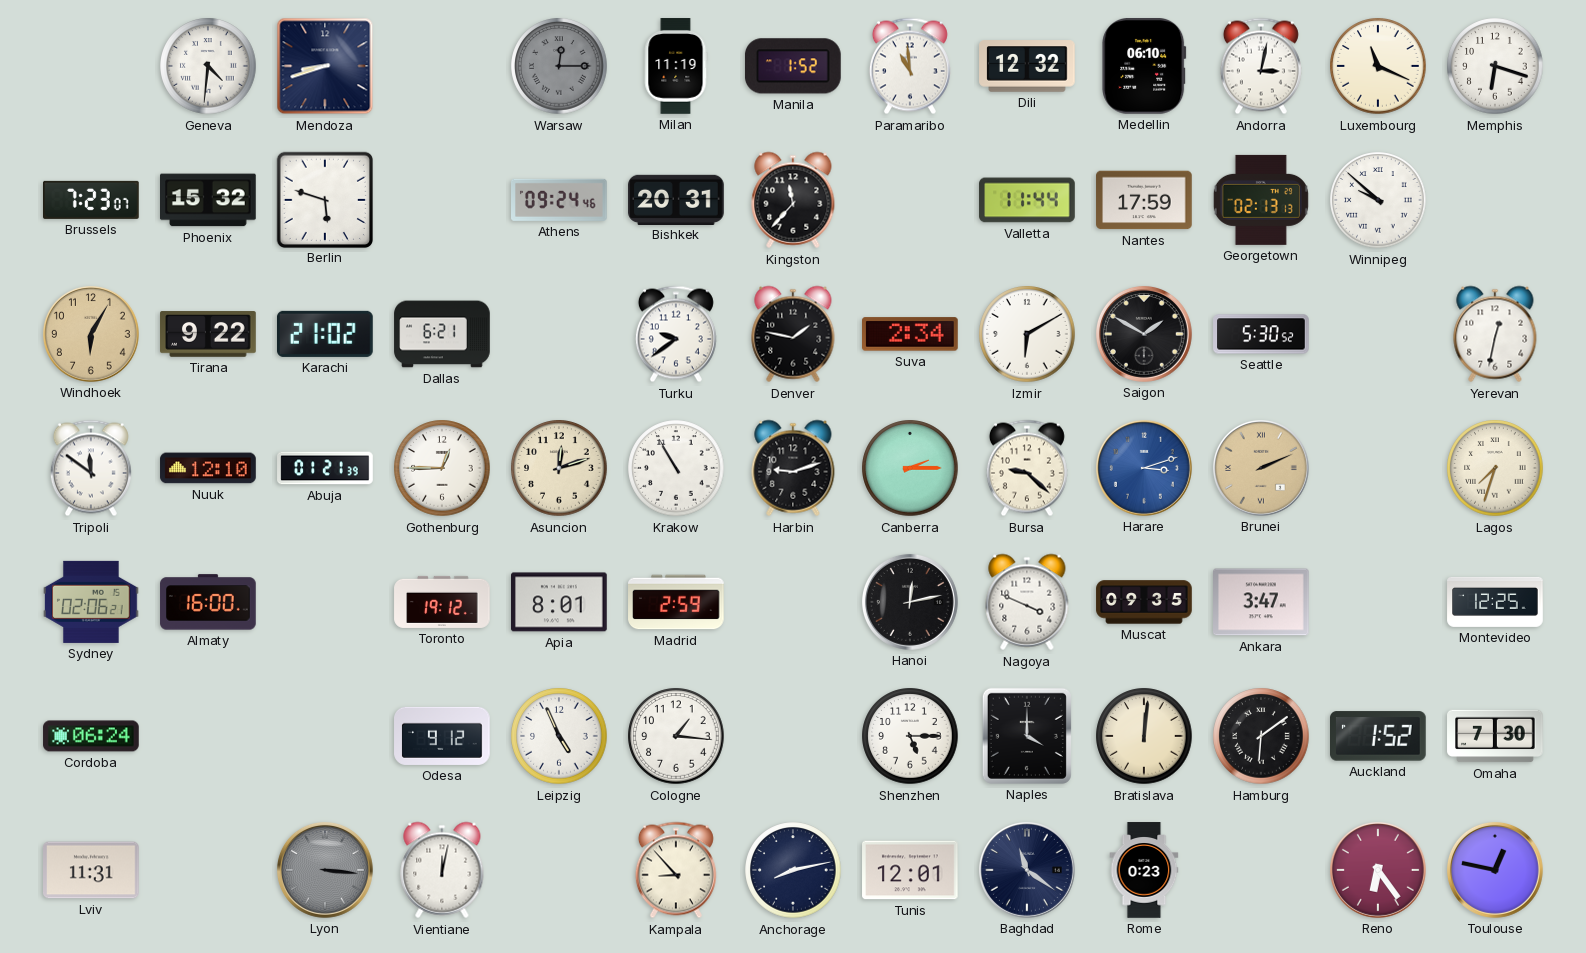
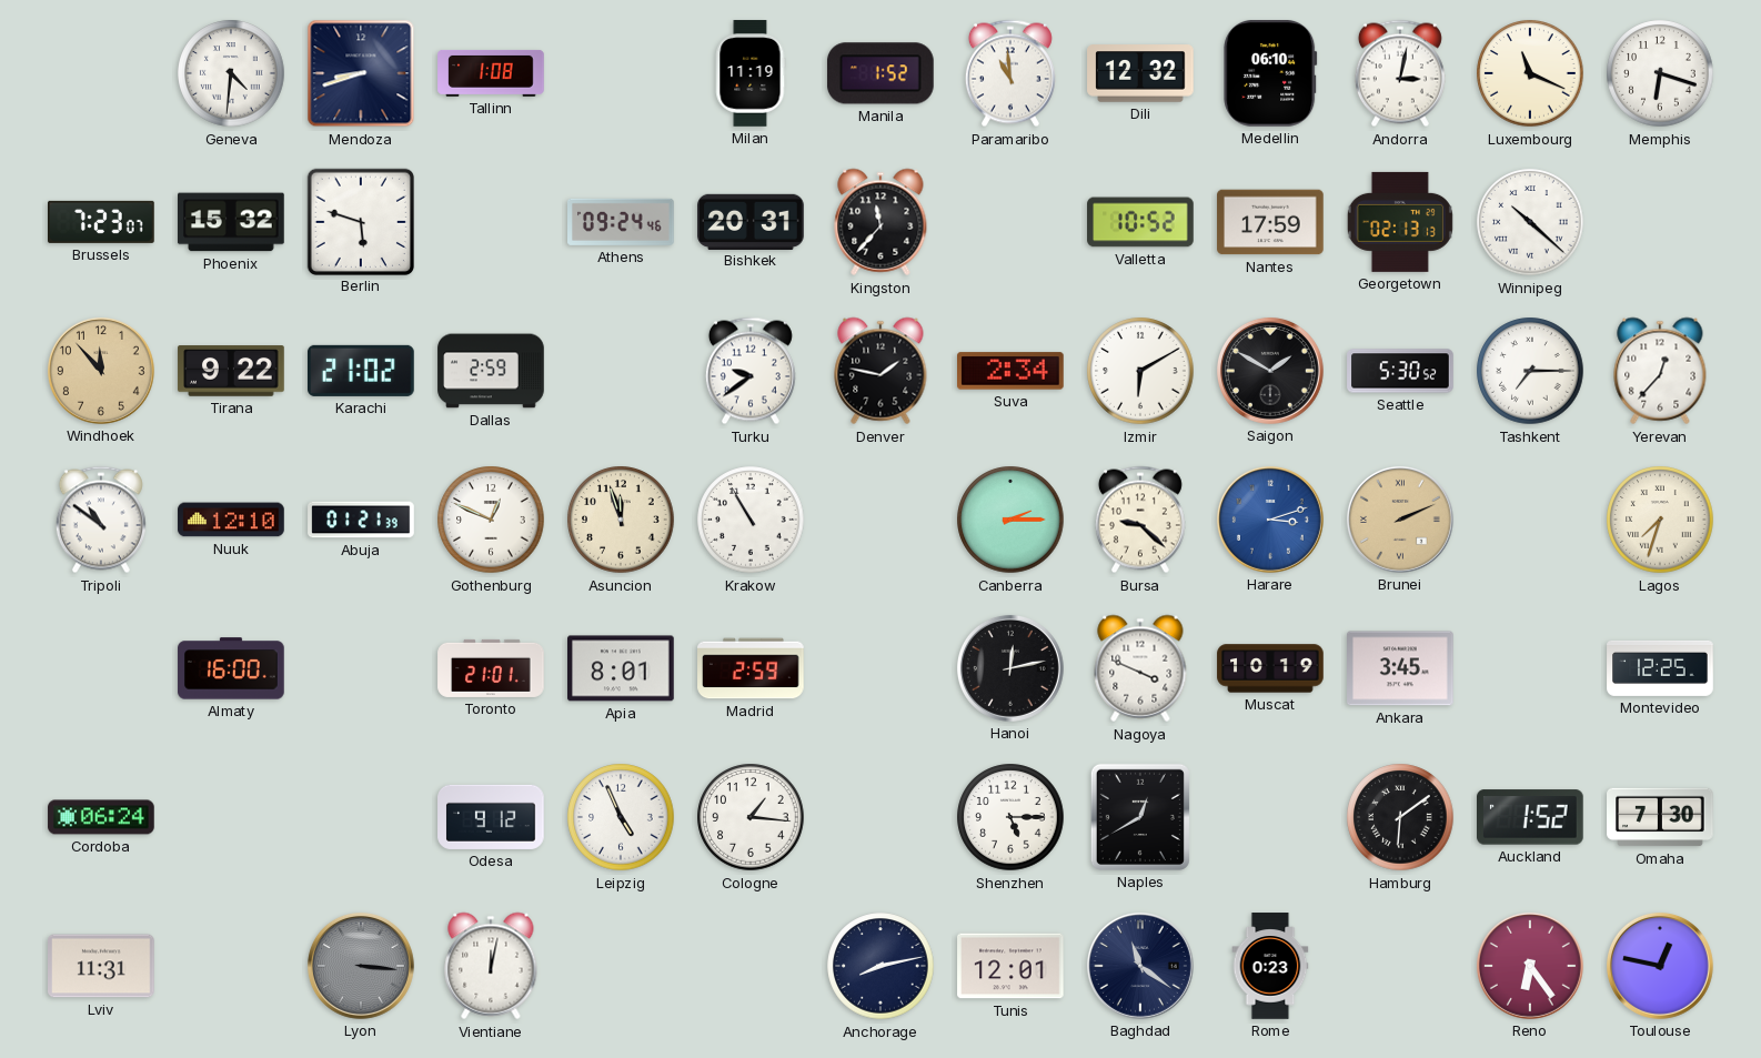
Tallinn: none -> 1:08
Warsaw: 12:15 -> none
Valletta: 11:44 -> 10:52
Winnipeg: 9:52 -> 10:22
Windhoek: 6:05 -> 11:53
Dallas: 6:21 -> 2:59
Tashkent: none -> 7:15
Yerevan: 12:32 -> 12:37
Tripoli: 11:51 -> 10:51
Gothenburg: 12:45 -> 12:49
Asuncion: 12:12 -> 11:57
Harbin: 9:12 -> none
Sydney: 02:06 -> none
Toronto: 19:12 -> 21:01
Muscat: 09:35 -> 10:19
Ankara: 3:47 -> 3:45
Naples: 4:00 -> 12:40
Bratislava: 12:01 -> none
Kampala: 8:53 -> none
